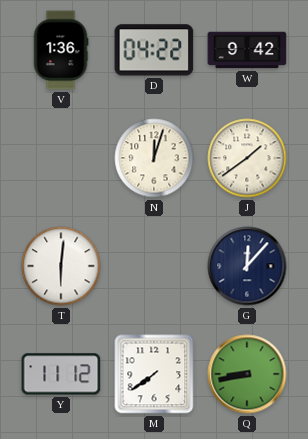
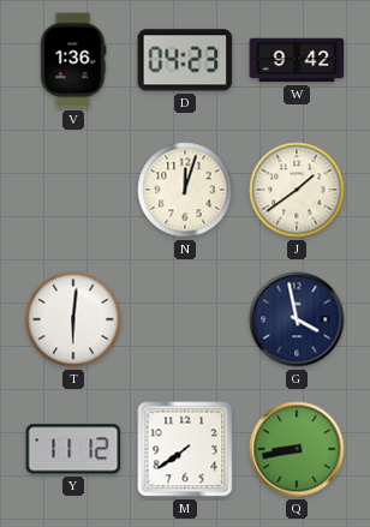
D: 04:22 -> 04:23
G: 12:07 -> 3:58
